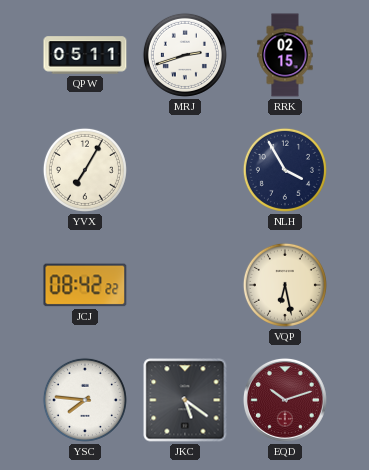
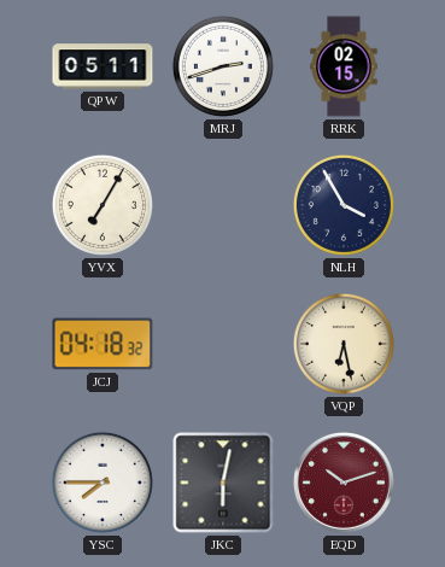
JCJ: 08:42 -> 04:18
YSC: 7:46 -> 7:45
JKC: 5:21 -> 6:02
